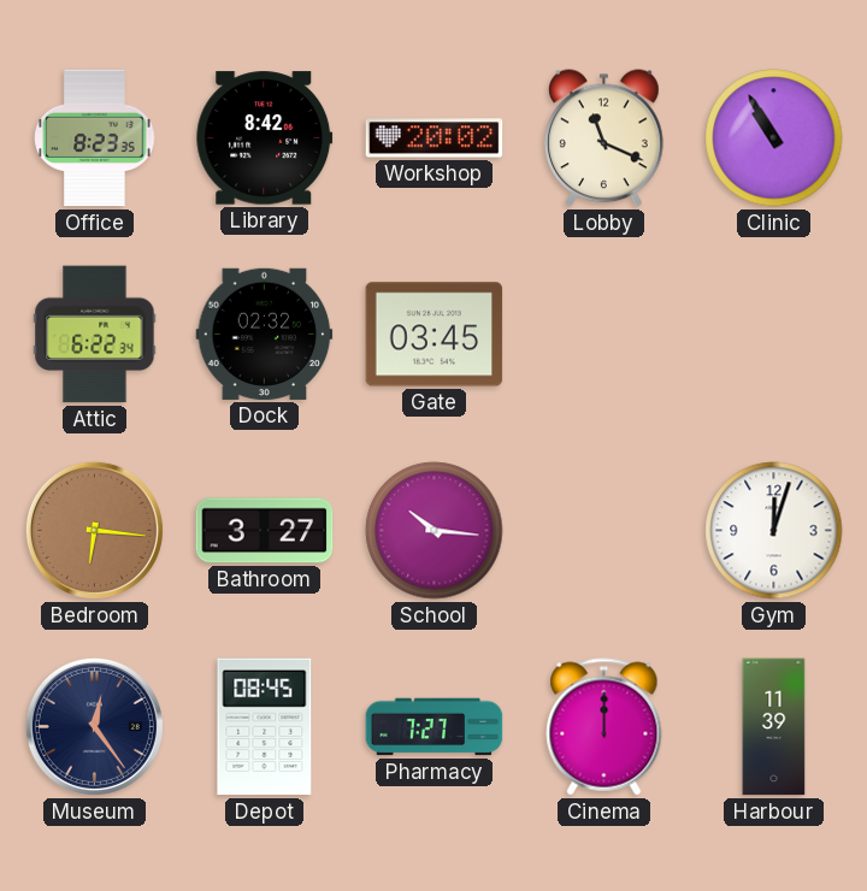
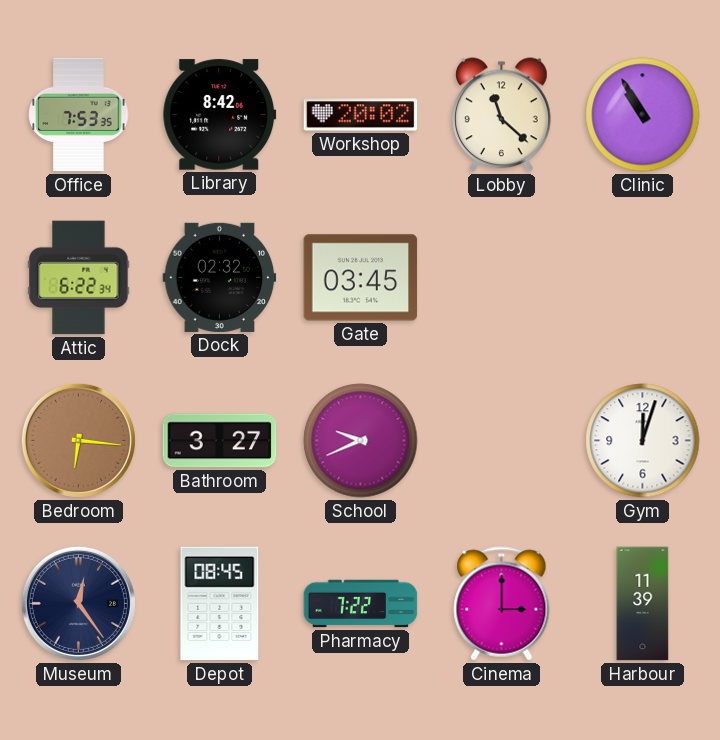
Office: 8:23 -> 7:53
Lobby: 11:19 -> 11:22
School: 10:16 -> 9:41
Pharmacy: 7:27 -> 7:22
Cinema: 12:00 -> 3:00
